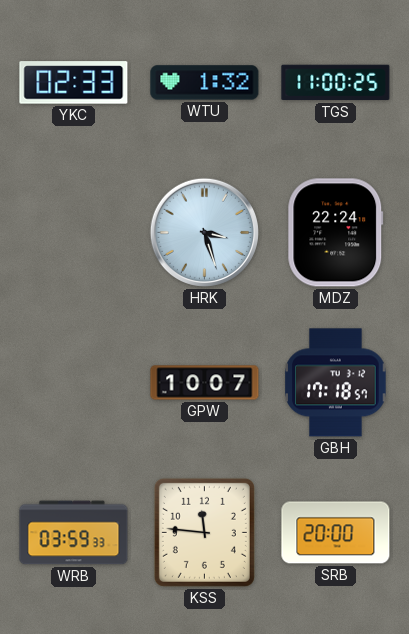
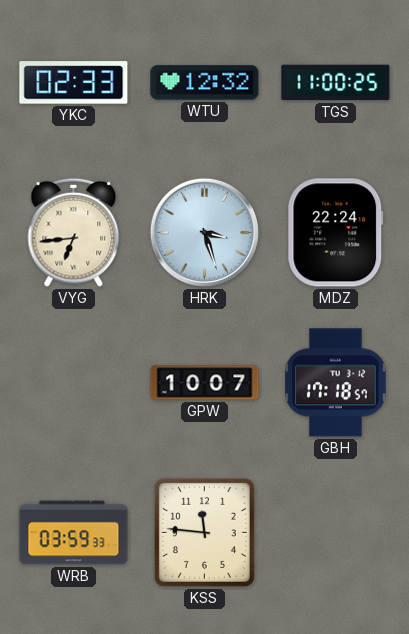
WTU: 1:32 -> 12:32
VYG: none -> 6:44
SRB: 20:00 -> none
